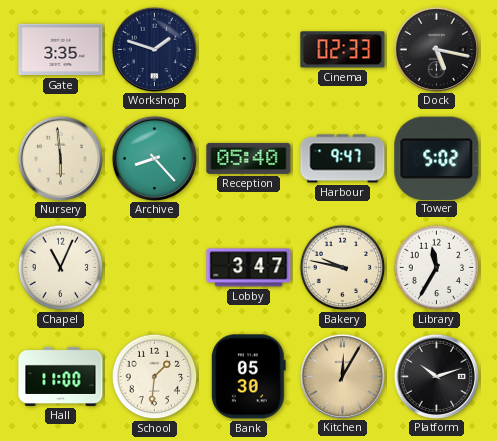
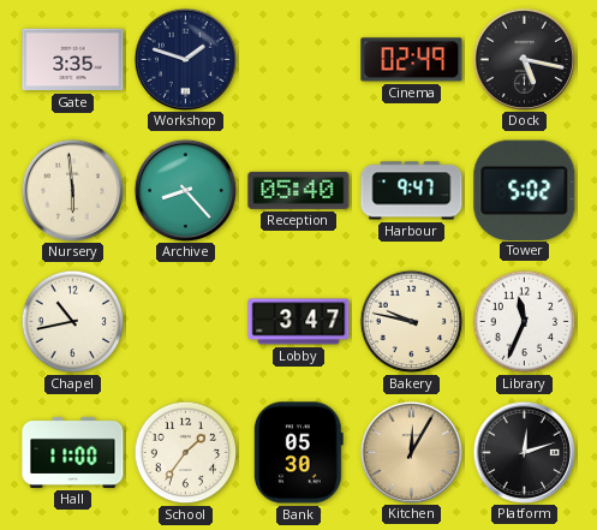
Cinema: 02:33 -> 02:49
Chapel: 11:04 -> 10:43
Library: 11:35 -> 11:34
School: 1:31 -> 1:36
Platform: 10:12 -> 12:12
